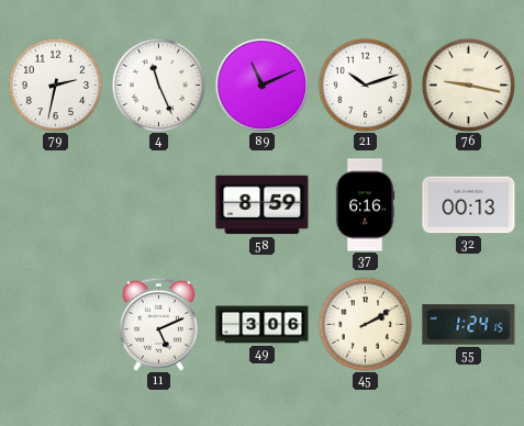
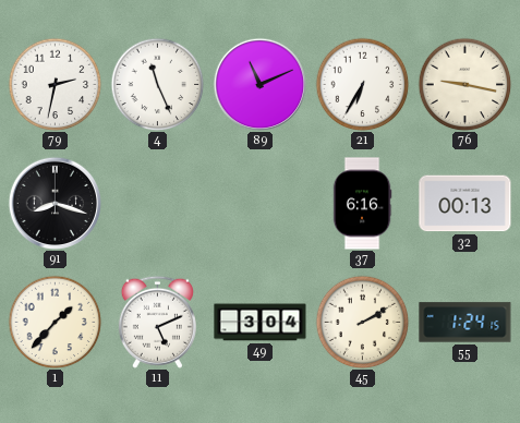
21: 10:12 -> 6:35
91: none -> 8:18
58: 8:59 -> none
1: none -> 1:37
49: 3:06 -> 3:04
